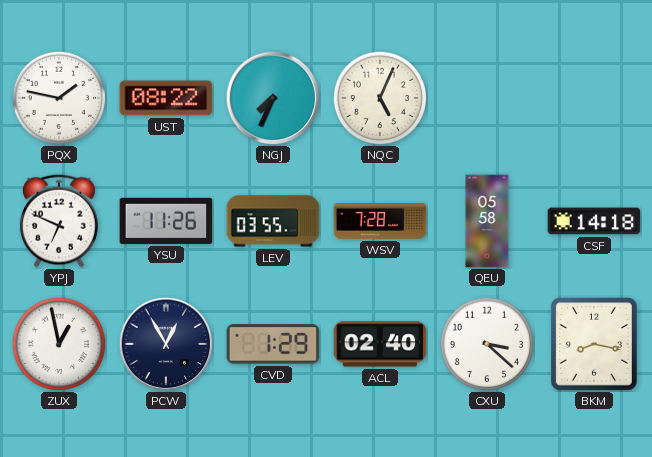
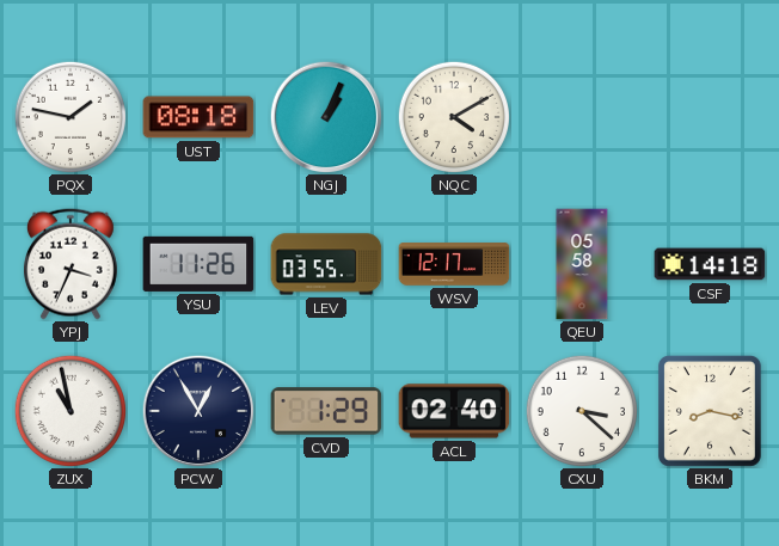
UST: 08:22 -> 08:18
NGJ: 7:34 -> 1:04
NQC: 5:04 -> 4:10
YPJ: 6:49 -> 3:34
WSV: 7:28 -> 12:17
ZUX: 12:58 -> 10:58
